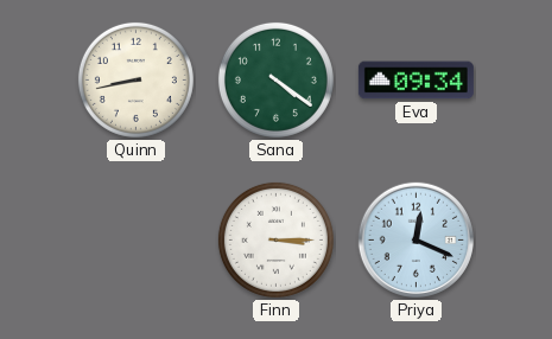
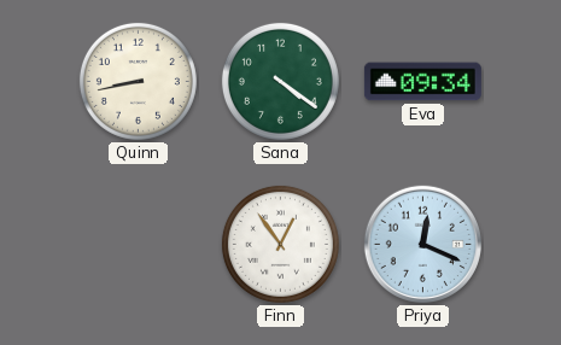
Finn: 3:15 -> 12:54
